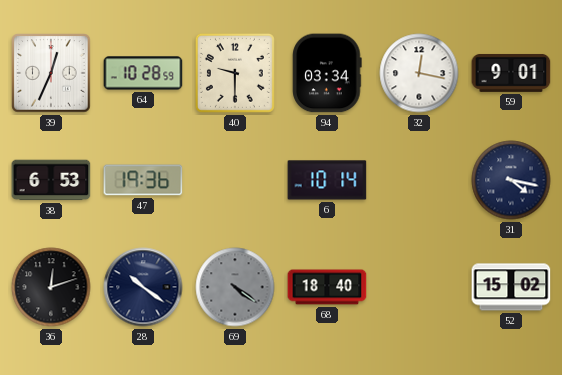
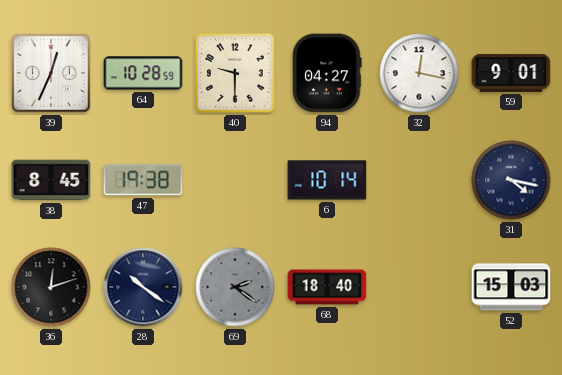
94: 03:34 -> 04:27
38: 6:53 -> 8:45
47: 19:36 -> 19:38
69: 4:21 -> 2:21
52: 15:02 -> 15:03
